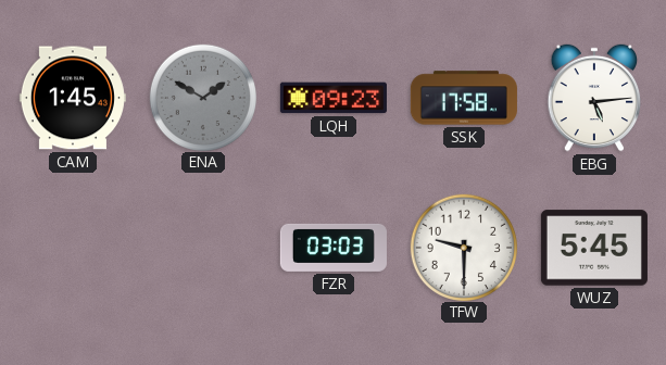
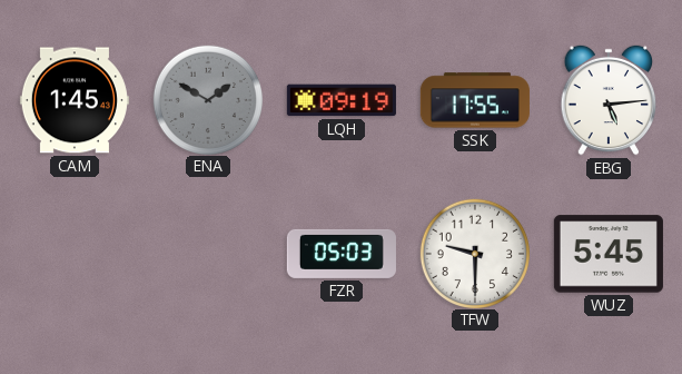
LQH: 09:23 -> 09:19
SSK: 17:58 -> 17:55
FZR: 03:03 -> 05:03
